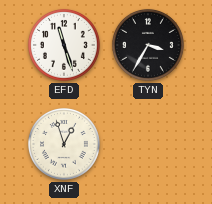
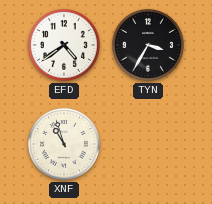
EFD: 11:27 -> 4:39
XNF: 12:57 -> 10:57
